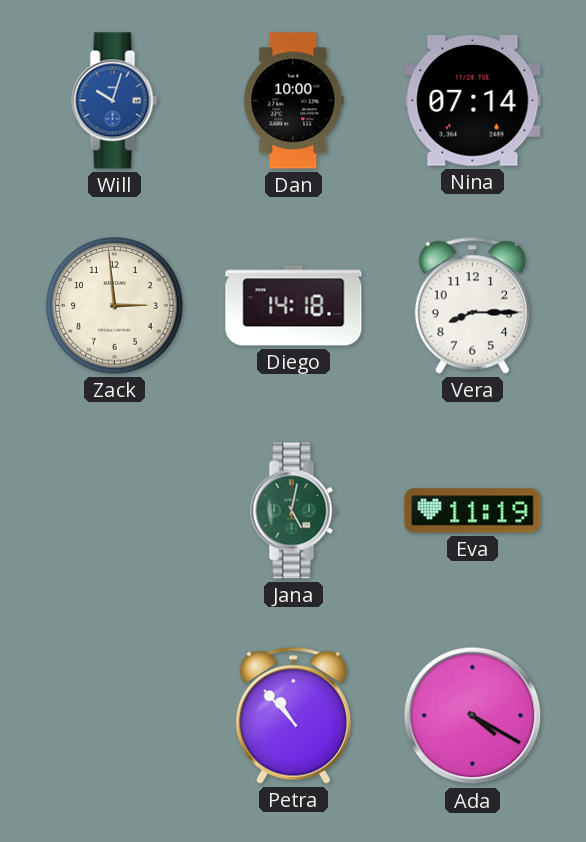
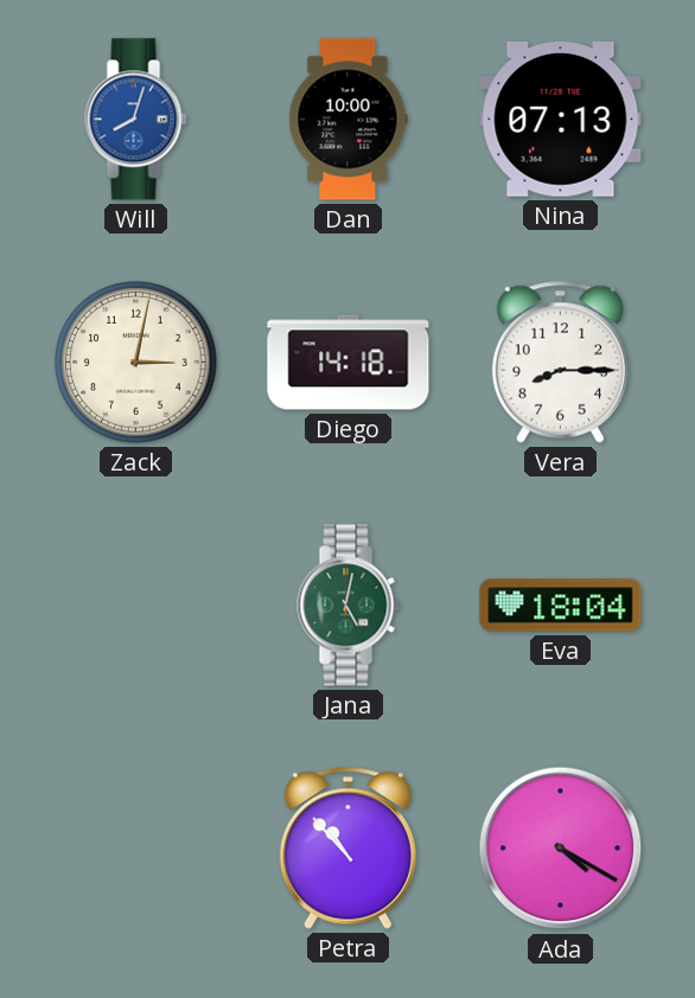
Will: 10:03 -> 8:03
Nina: 07:14 -> 07:13
Zack: 2:59 -> 3:02
Eva: 11:19 -> 18:04
